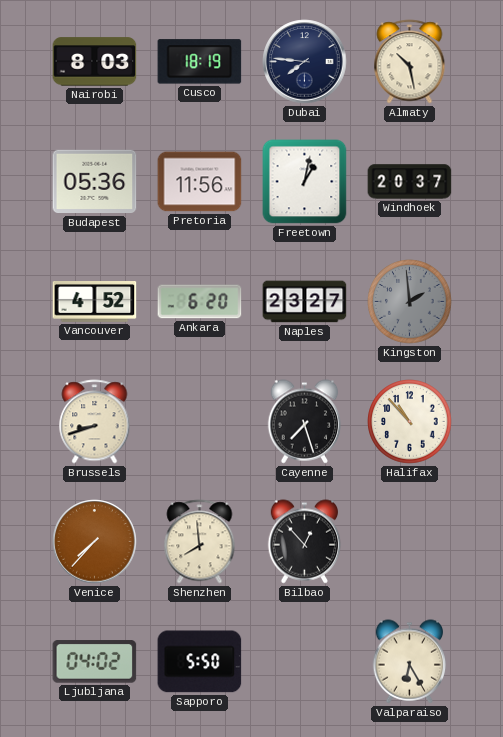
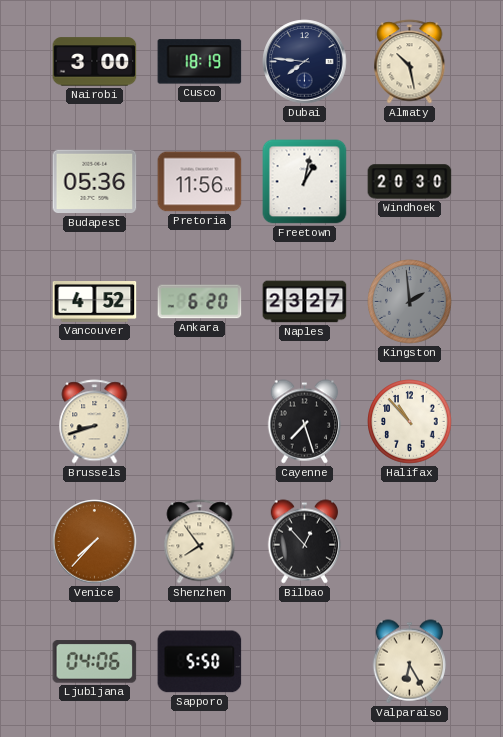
Nairobi: 8:03 -> 3:00
Windhoek: 20:37 -> 20:30
Shenzhen: 7:59 -> 7:54
Ljubljana: 04:02 -> 04:06
